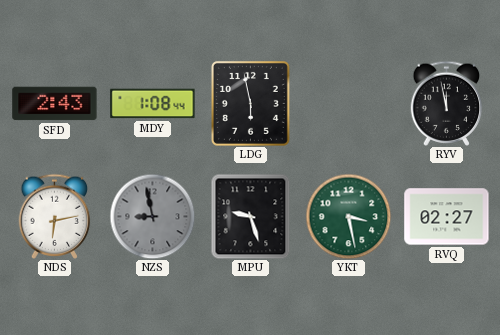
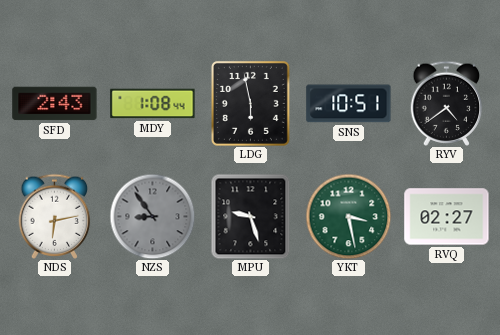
SNS: none -> 10:51
RYV: 11:58 -> 4:39
NZS: 8:58 -> 8:54
